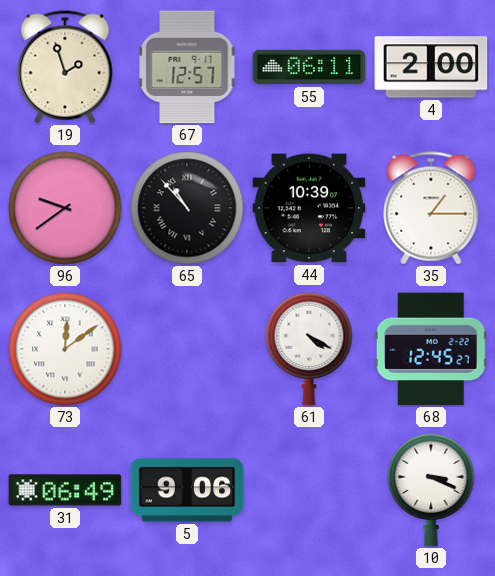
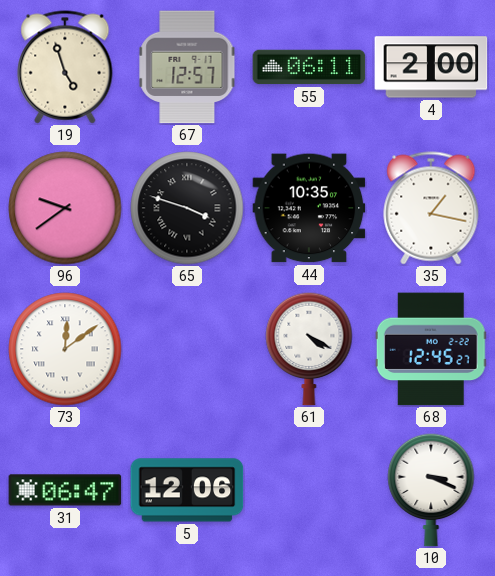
19: 1:57 -> 4:57
65: 10:53 -> 3:48
44: 10:39 -> 10:35
35: 1:15 -> 1:17
31: 06:49 -> 06:47
5: 9:06 -> 12:06
